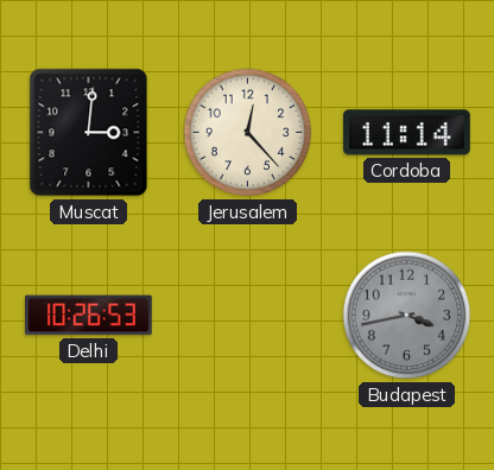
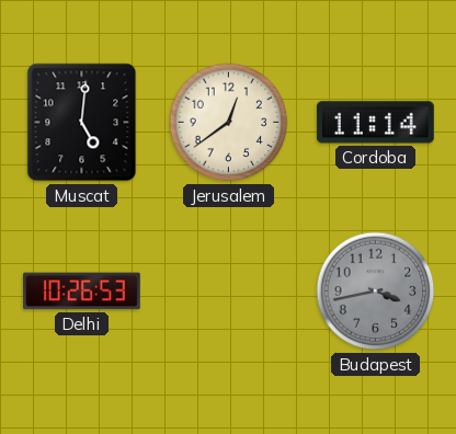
Muscat: 3:01 -> 5:01
Jerusalem: 12:23 -> 12:39
